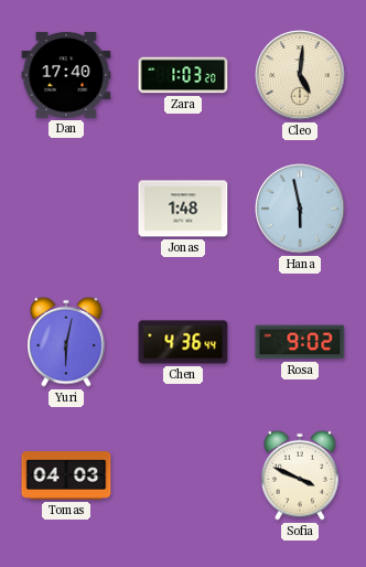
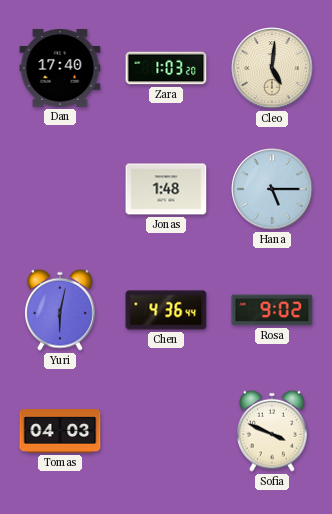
Hana: 5:58 -> 5:15
